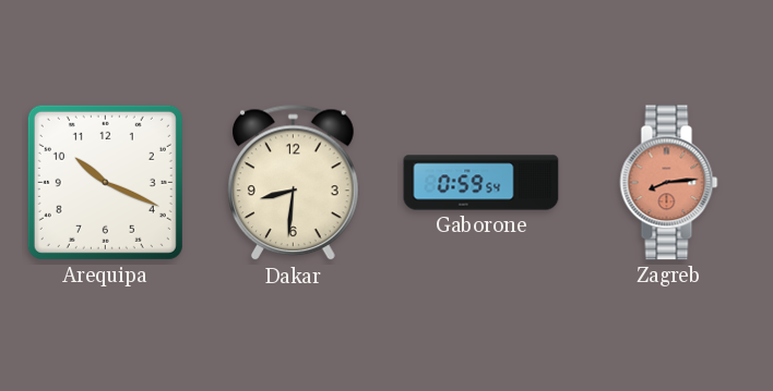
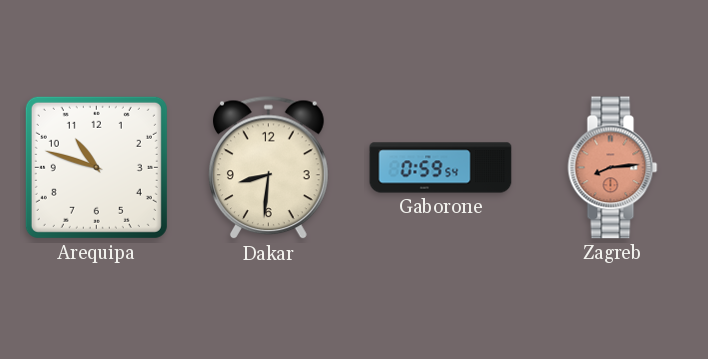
Arequipa: 10:19 -> 10:48
